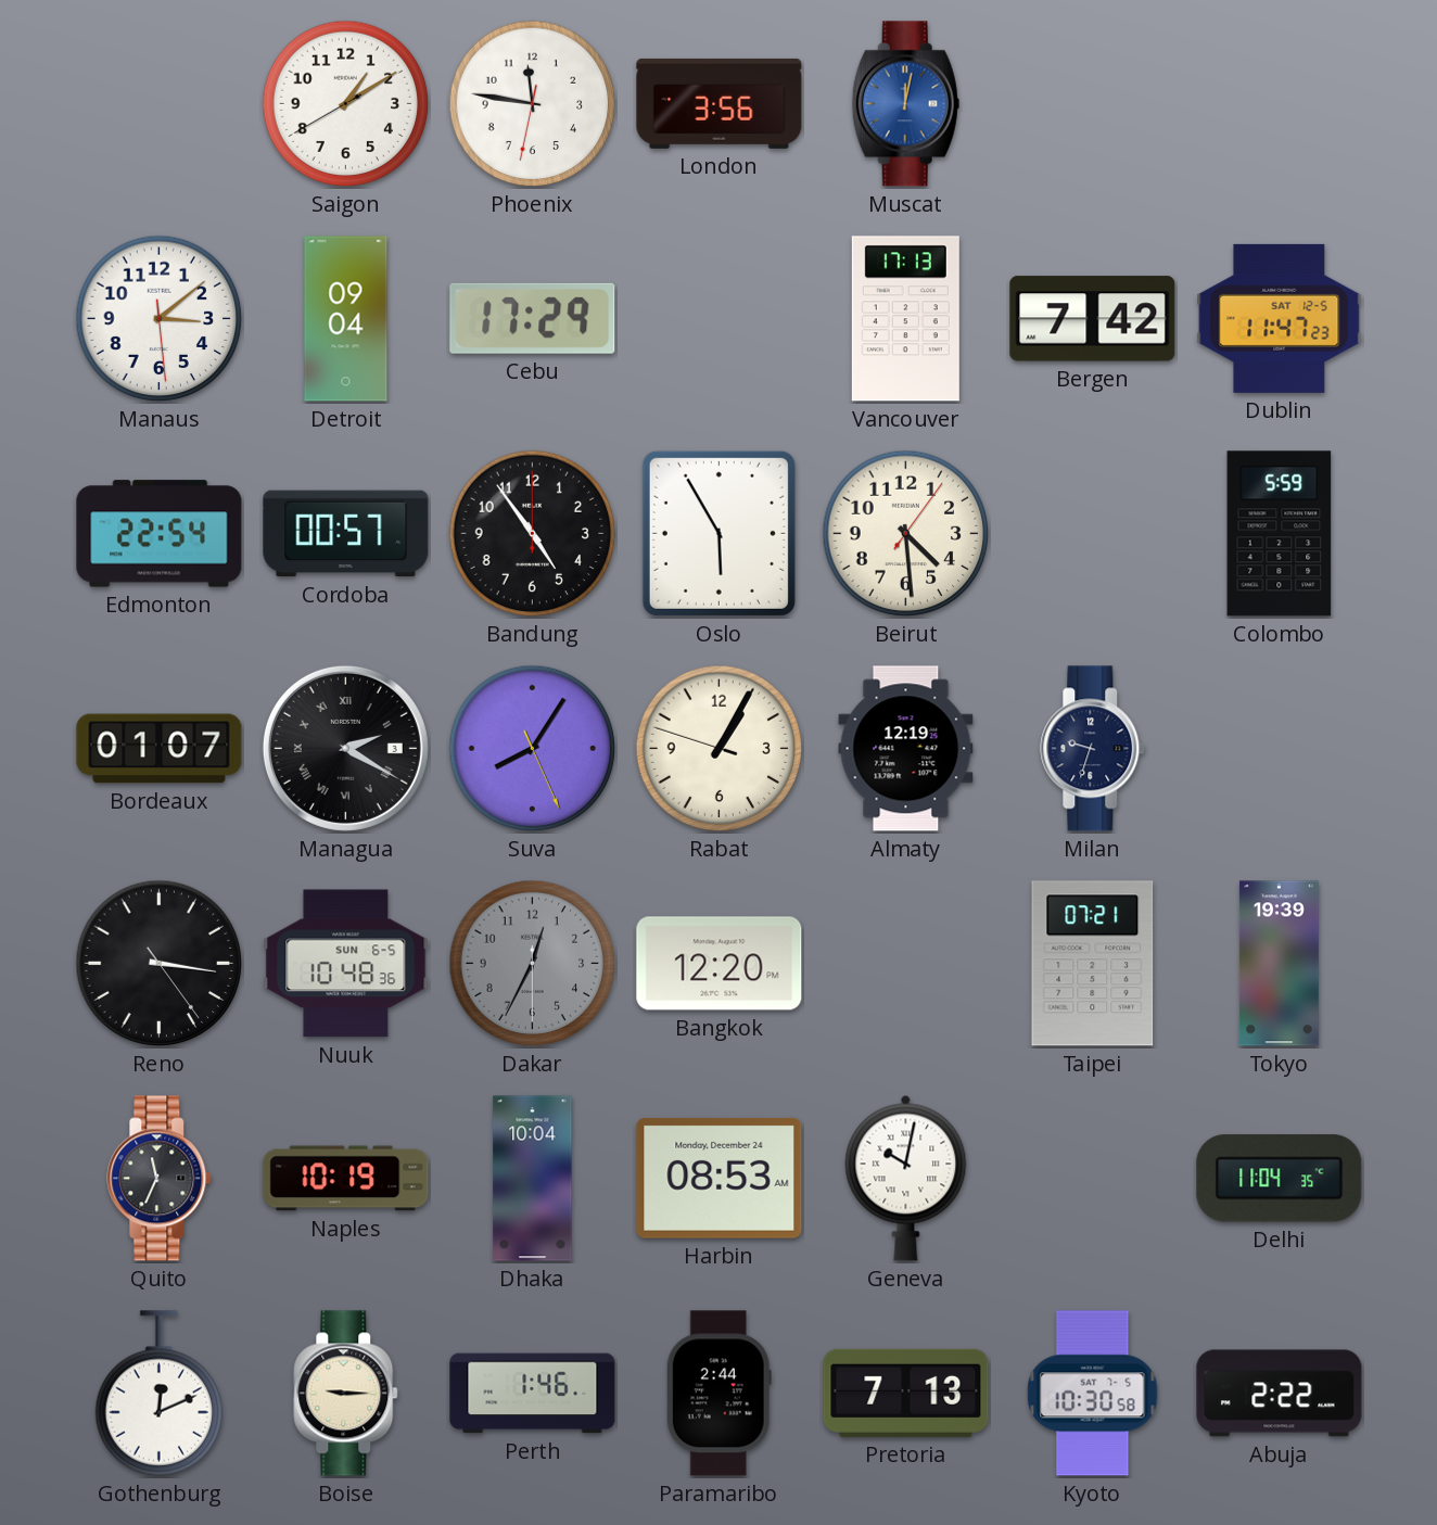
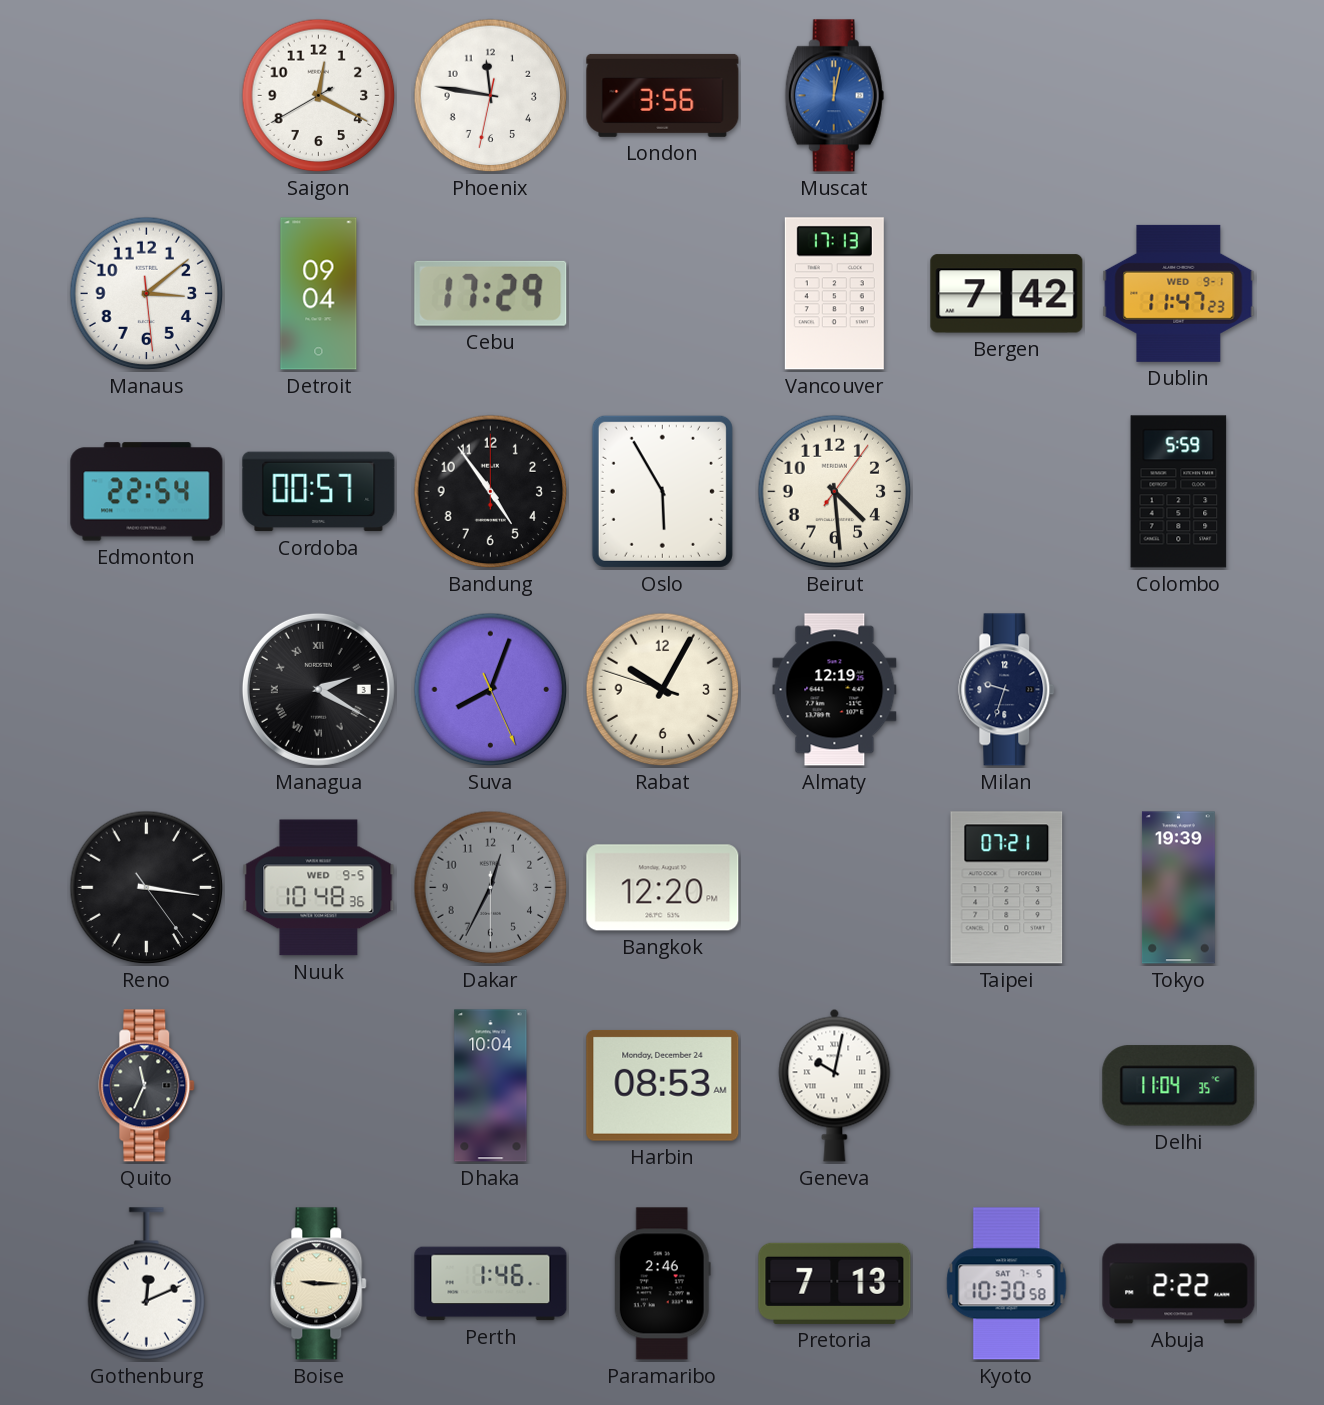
Saigon: 1:09 -> 12:19
Dublin date: SAT 12-5 -> WED 9-1
Bordeaux: 01:07 -> none
Suva: 8:05 -> 8:03
Rabat: 1:04 -> 10:04
Nuuk date: SUN 6-5 -> WED 9-5
Naples: 10:19 -> none
Paramaribo: 2:44 -> 2:46
